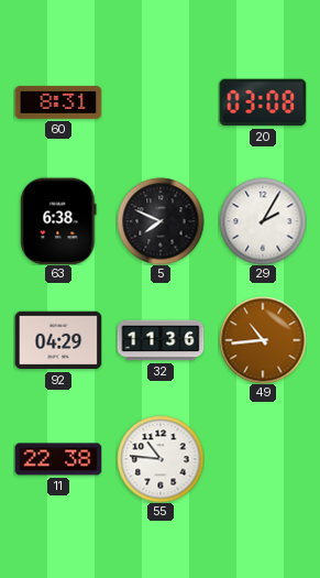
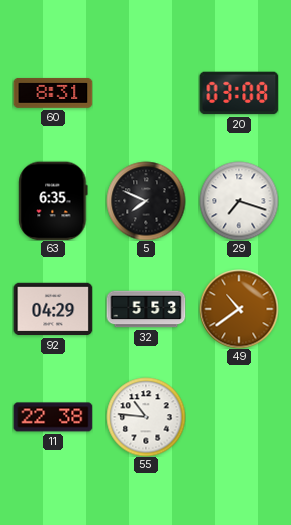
63: 6:38 -> 6:35
29: 2:05 -> 7:18
32: 11:36 -> 5:53
49: 10:44 -> 10:39
